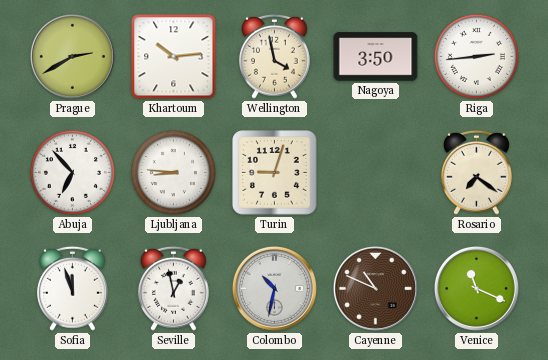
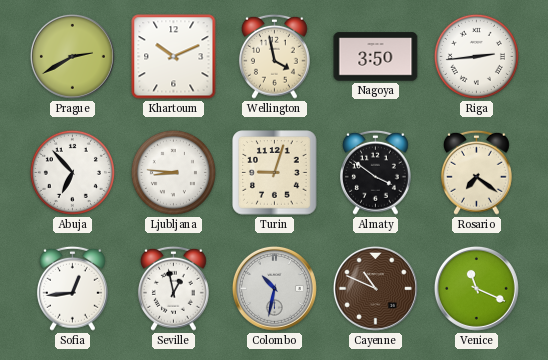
Khartoum: 10:14 -> 10:11
Almaty: none -> 3:51
Sofia: 11:57 -> 12:44
